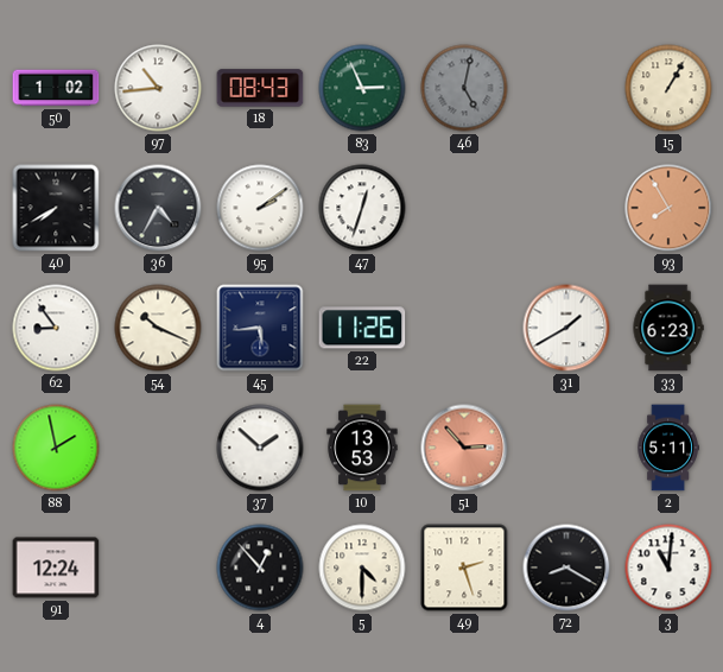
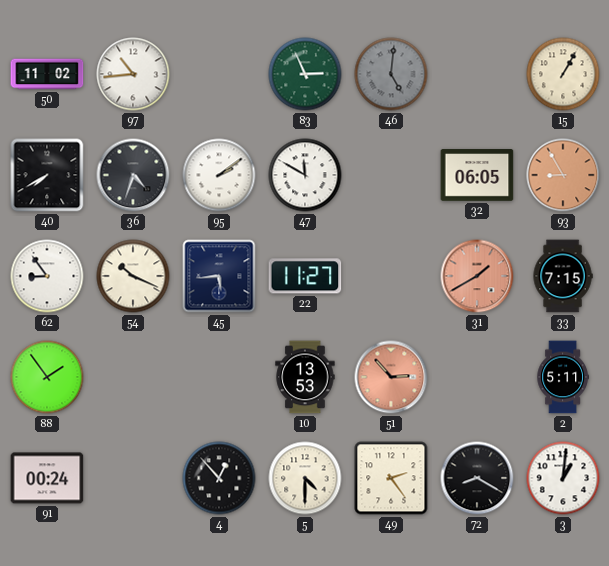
50: 1:02 -> 11:02
18: 08:43 -> none
46: 5:02 -> 5:01
36: 4:35 -> 4:33
47: 12:33 -> 11:50
32: none -> 06:05
93: 7:55 -> 8:55
22: 11:26 -> 11:27
31 dial: white -> salmon
33: 6:23 -> 7:15
88: 1:58 -> 1:54
37: 1:52 -> none
91: 12:24 -> 00:24
49: 2:27 -> 2:24
3: 11:01 -> 1:01
